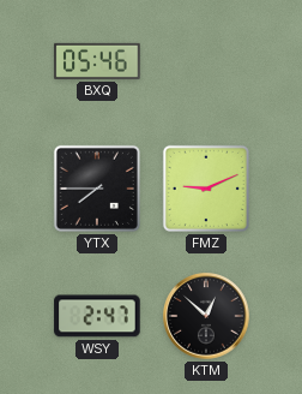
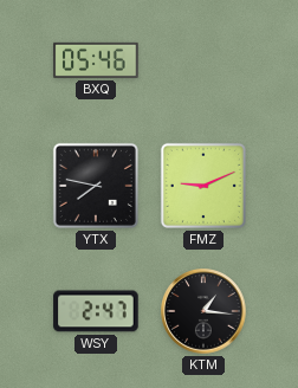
YTX: 7:45 -> 7:47
KTM: 12:52 -> 1:16
